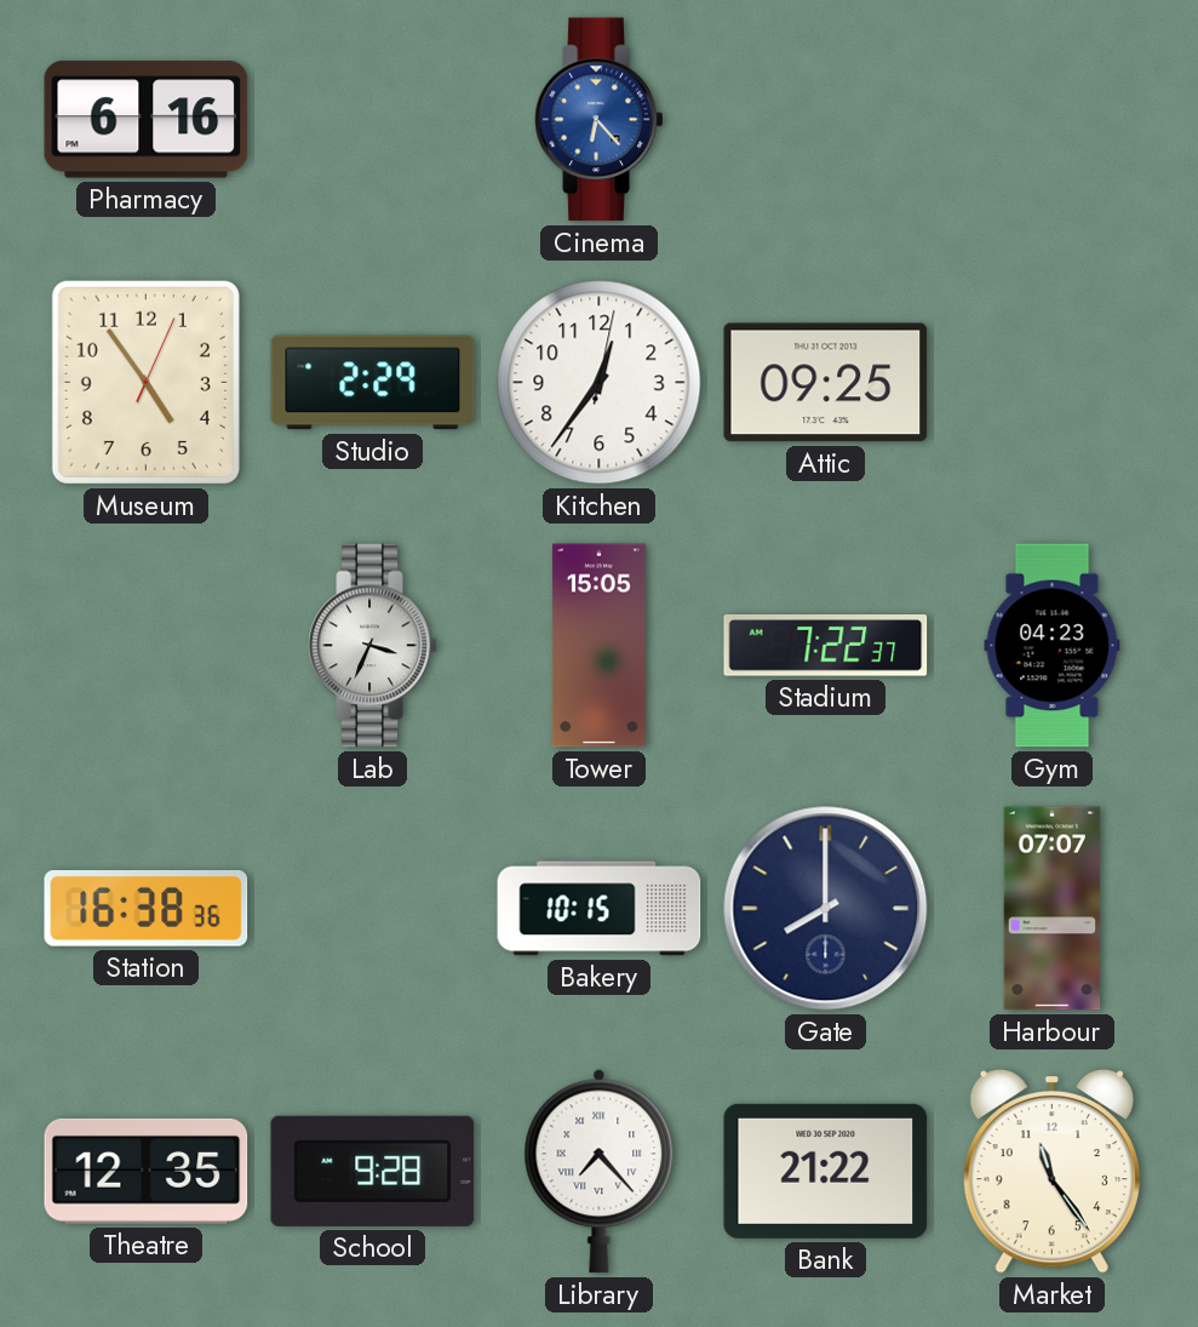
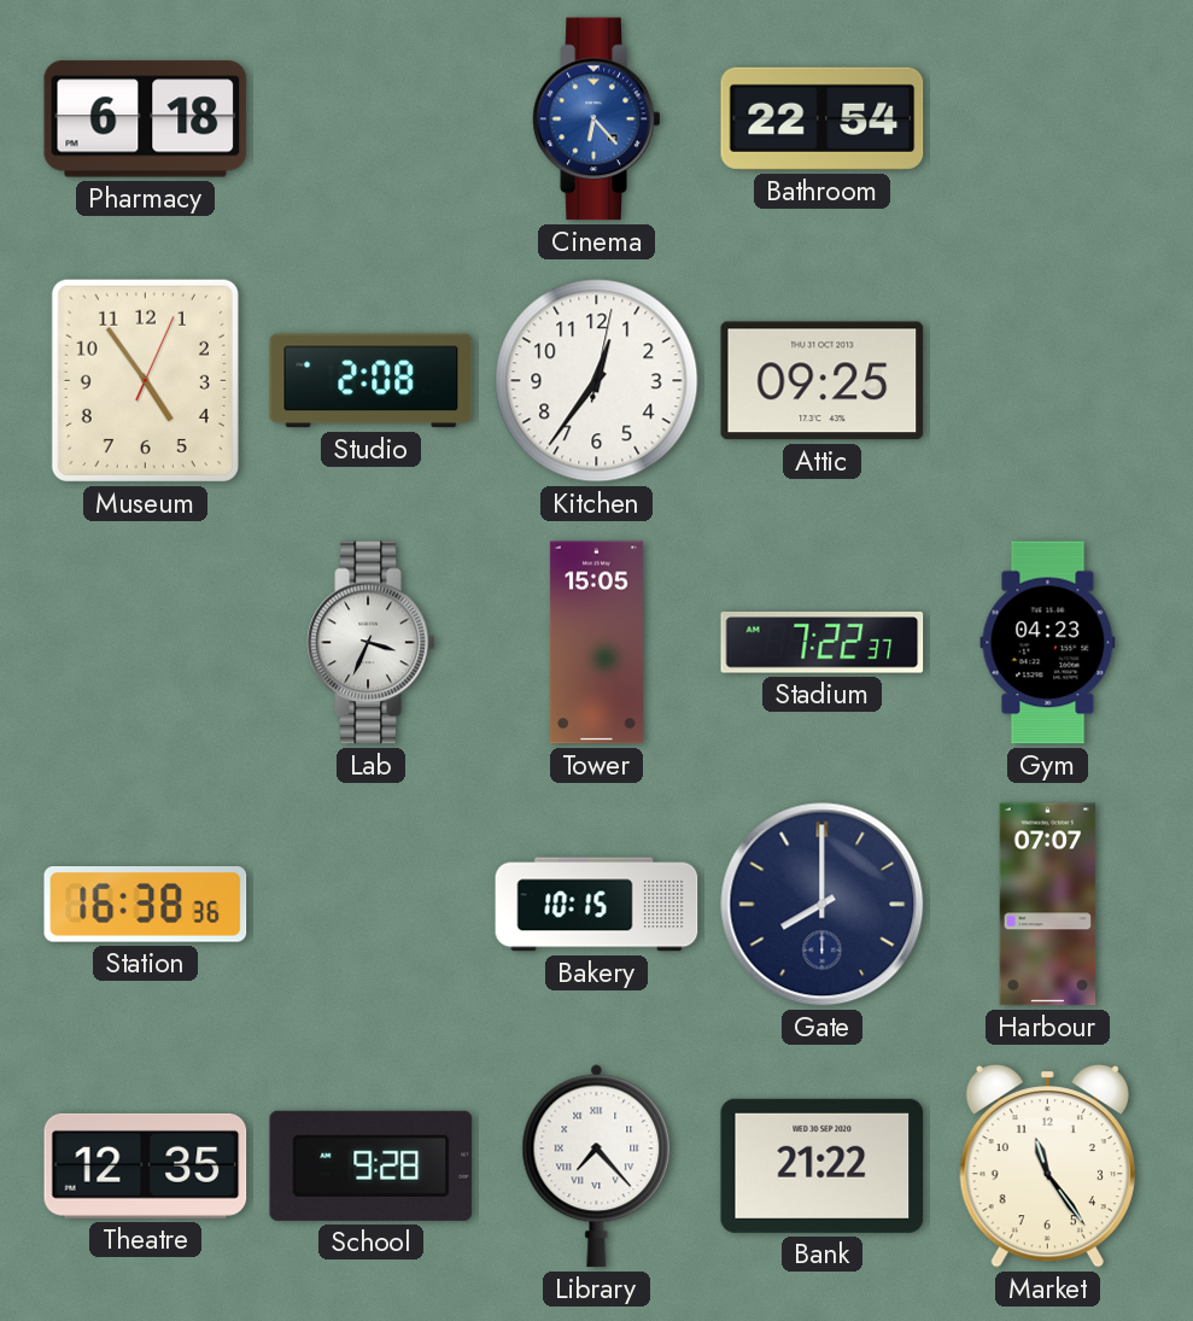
Pharmacy: 6:16 -> 6:18
Bathroom: none -> 22:54
Studio: 2:29 -> 2:08
